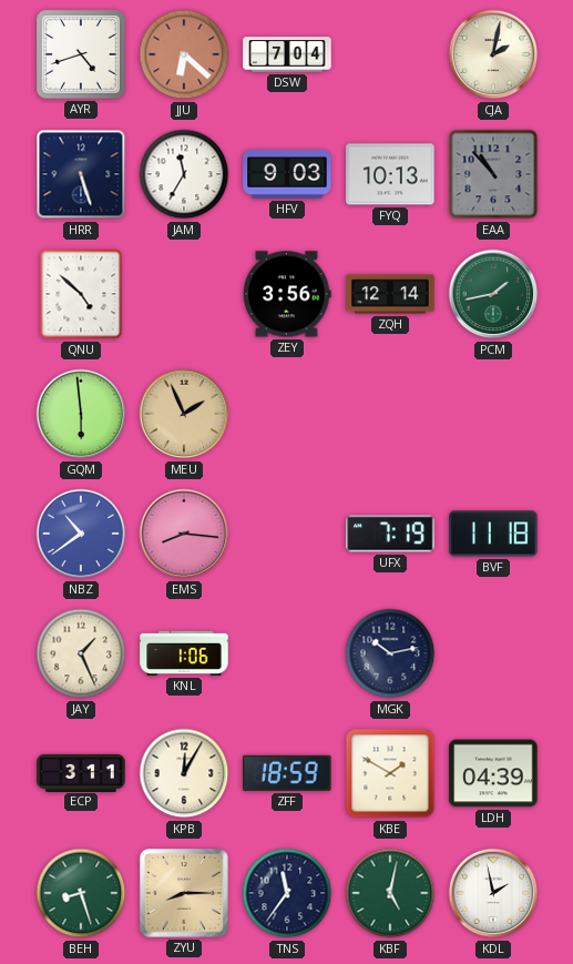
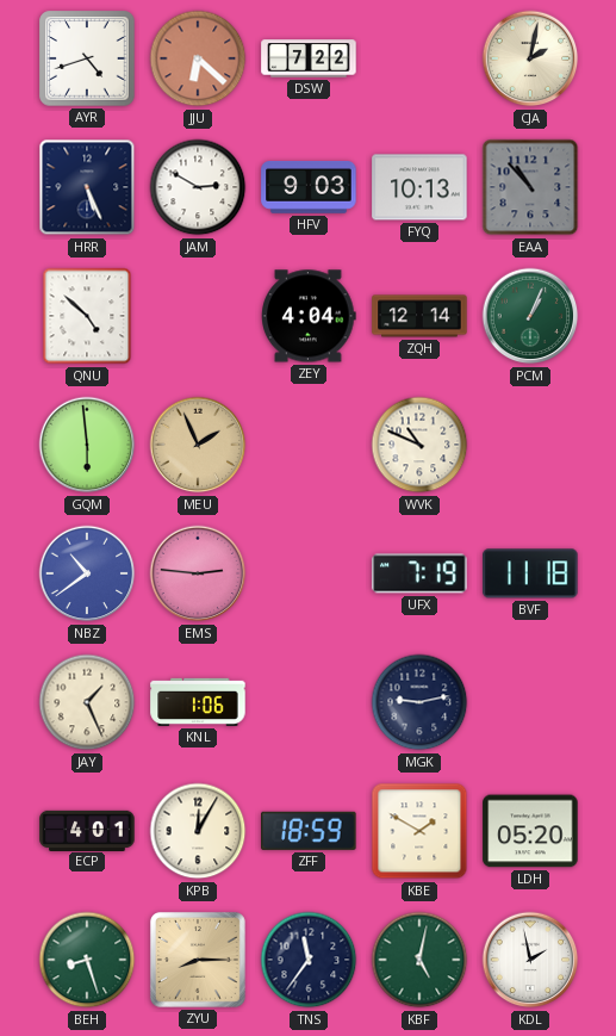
DSW: 7:04 -> 7:22
HRR: 5:27 -> 5:26
JAM: 11:35 -> 2:50
ZEY: 3:56 -> 4:04
PCM: 1:43 -> 1:04
WVK: none -> 10:49
EMS: 8:16 -> 2:46
MGK: 10:13 -> 9:13
ECP: 3:11 -> 4:01
LDH: 04:39 -> 05:20
